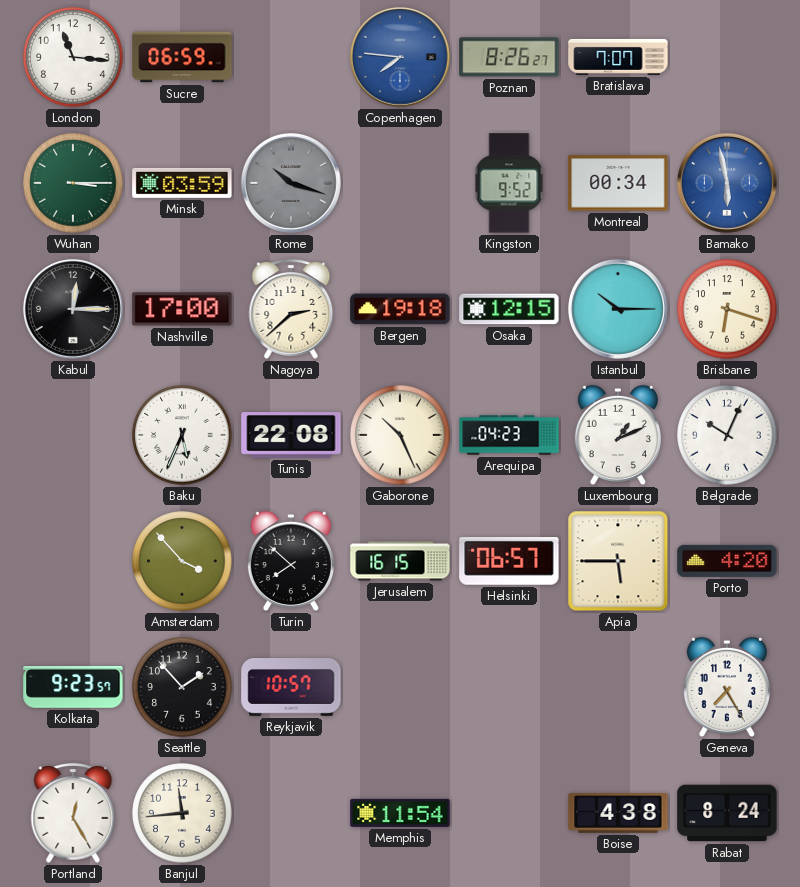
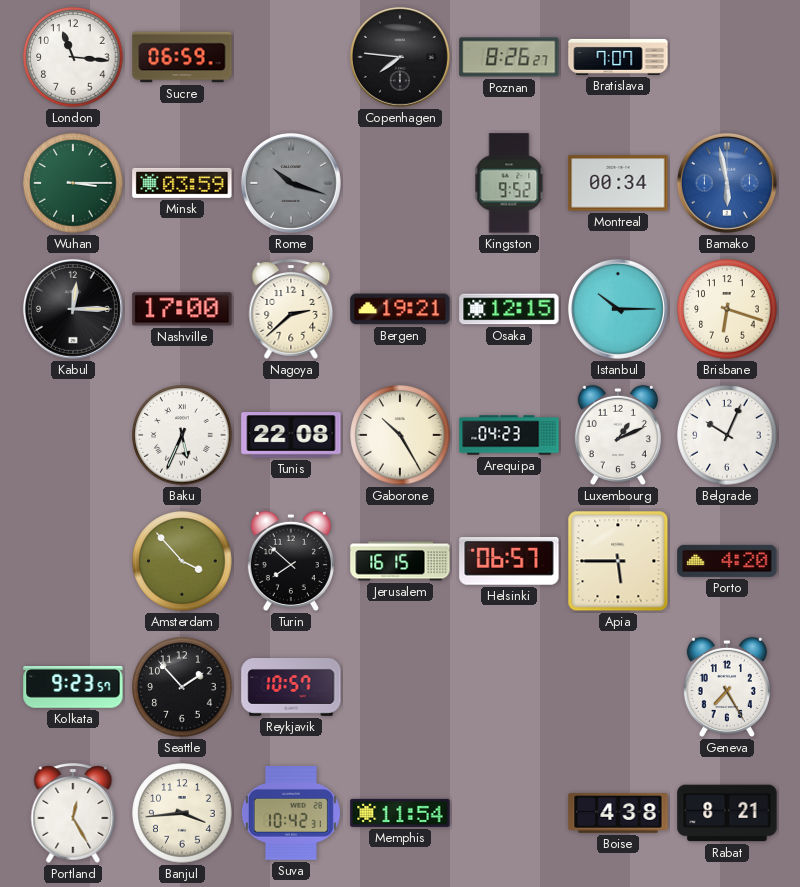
Copenhagen dial: blue -> black
Bergen: 19:18 -> 19:21
Gaborone: 10:26 -> 10:25
Banjul: 11:44 -> 3:44
Suva: none -> 10:42
Rabat: 8:24 -> 8:21
